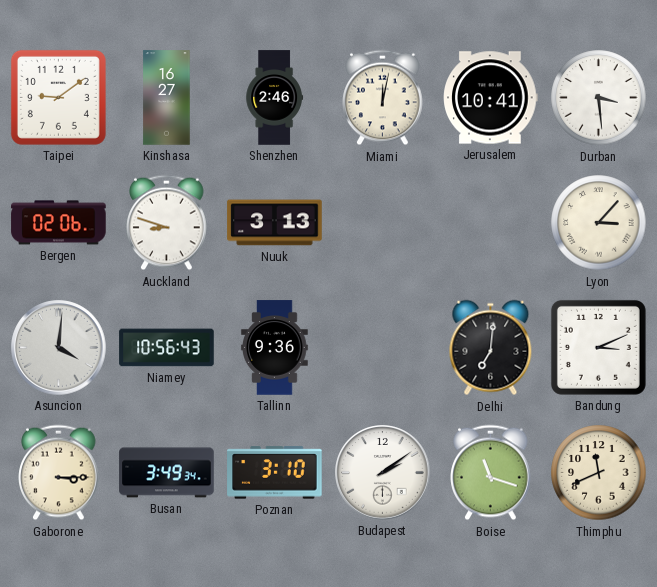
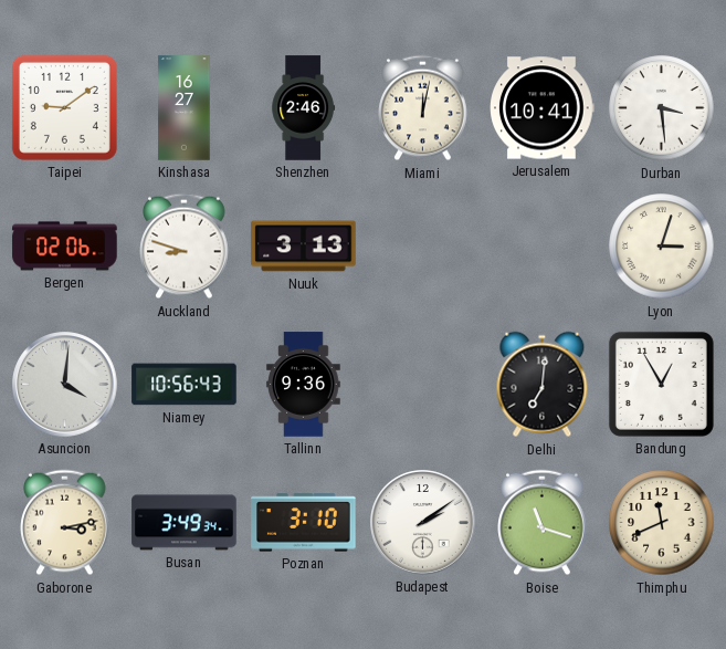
Lyon: 3:07 -> 3:03
Bandung: 3:11 -> 12:55
Gaborone: 3:15 -> 3:13
